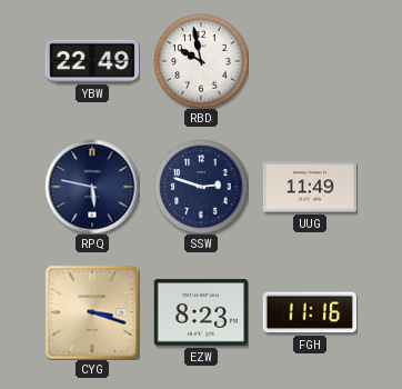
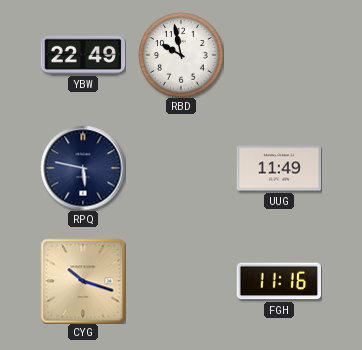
SSW: 2:48 -> none
CYG: 3:18 -> 10:18
EZW: 8:23 -> none
